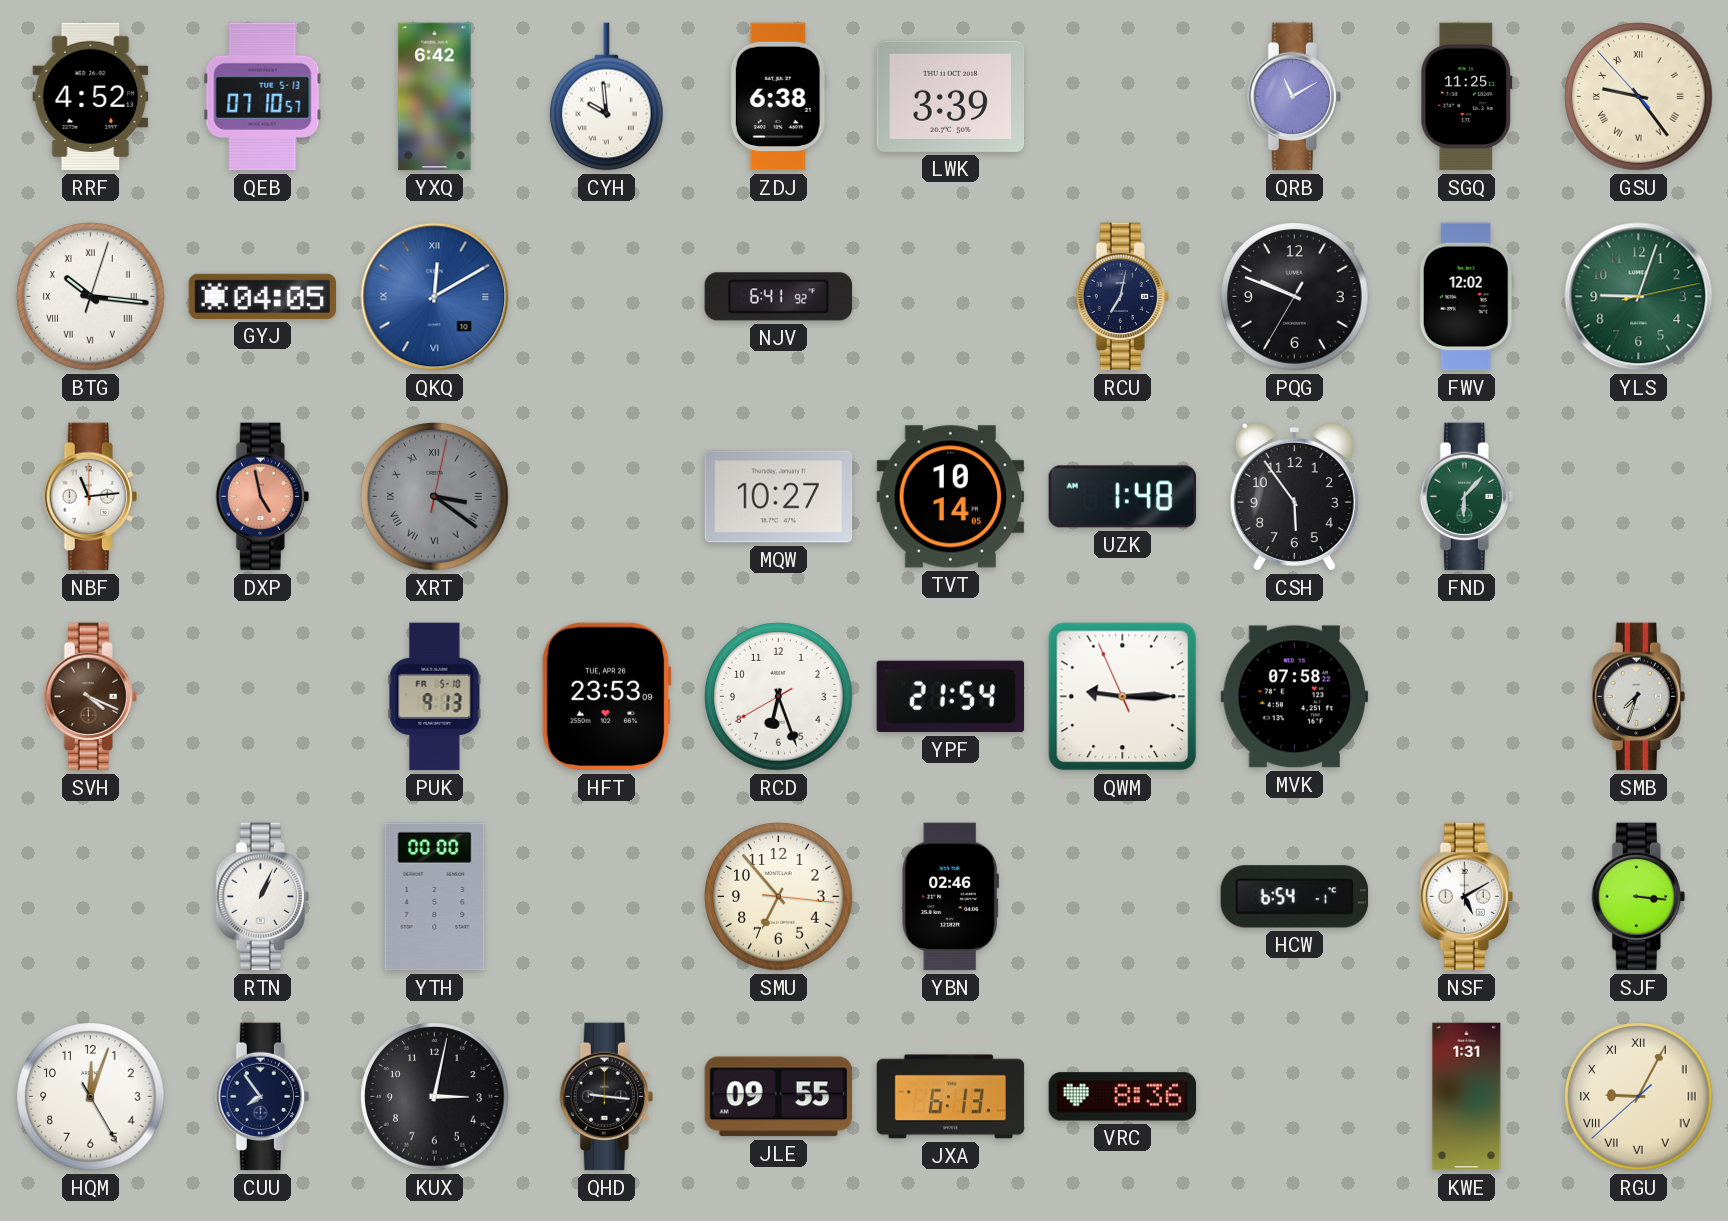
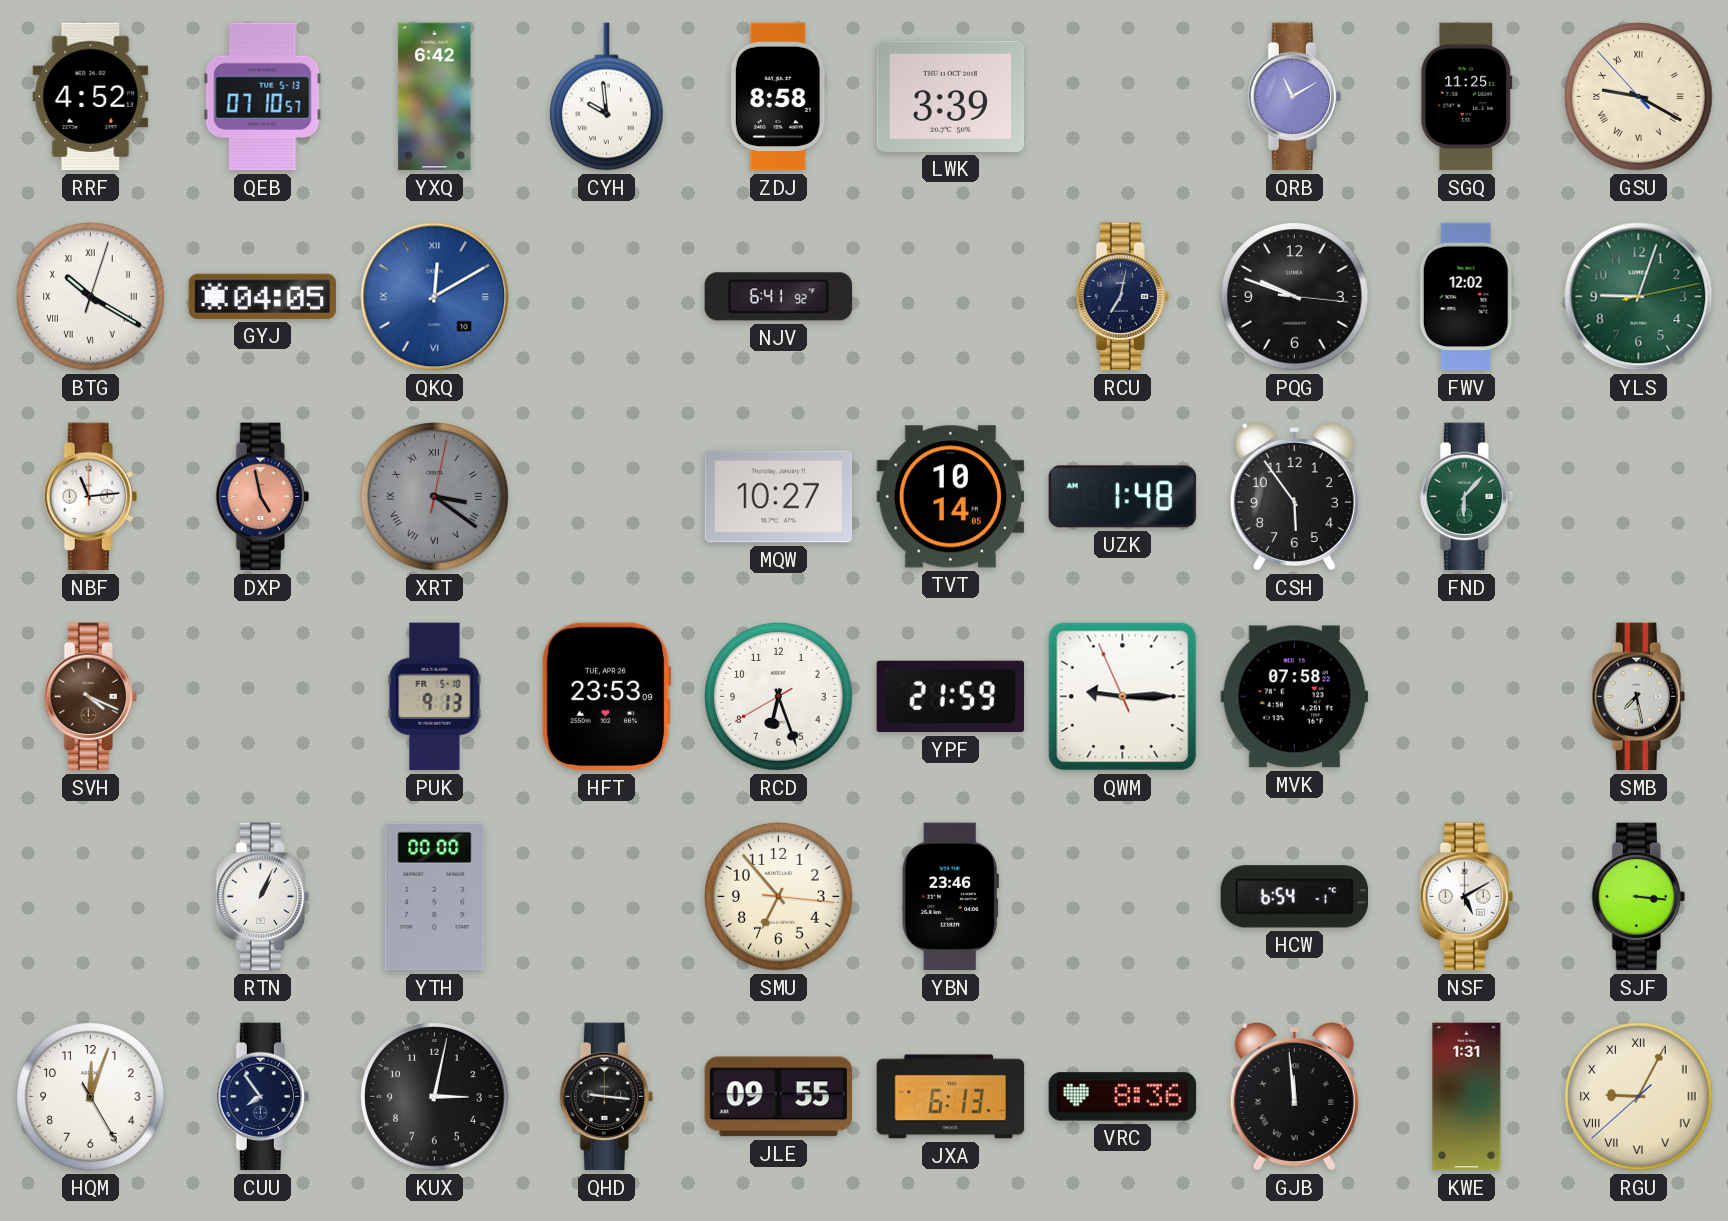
ZDJ: 6:38 -> 8:58
GSU: 9:23 -> 9:19
BTG: 10:16 -> 10:20
PQG: 9:48:35 -> 9:48:16
YPF: 21:54 -> 21:59
SMB: 7:33 -> 7:28
YBN: 02:46 -> 23:46
GJB: none -> 11:59
